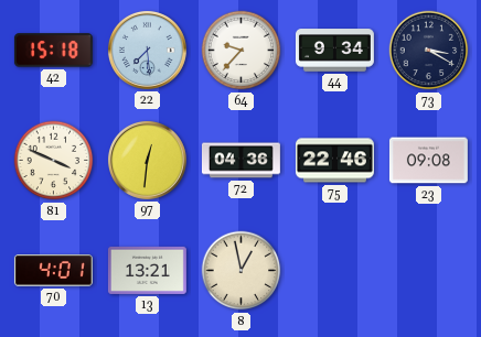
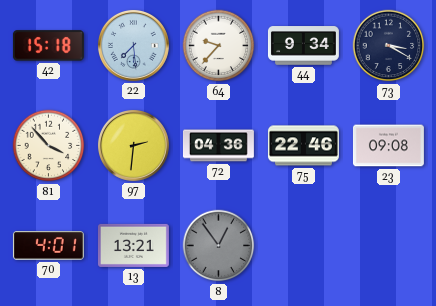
81: 3:49 -> 3:53
97: 12:31 -> 2:31
8: 12:58 -> 12:54
8 dial: cream -> grey
